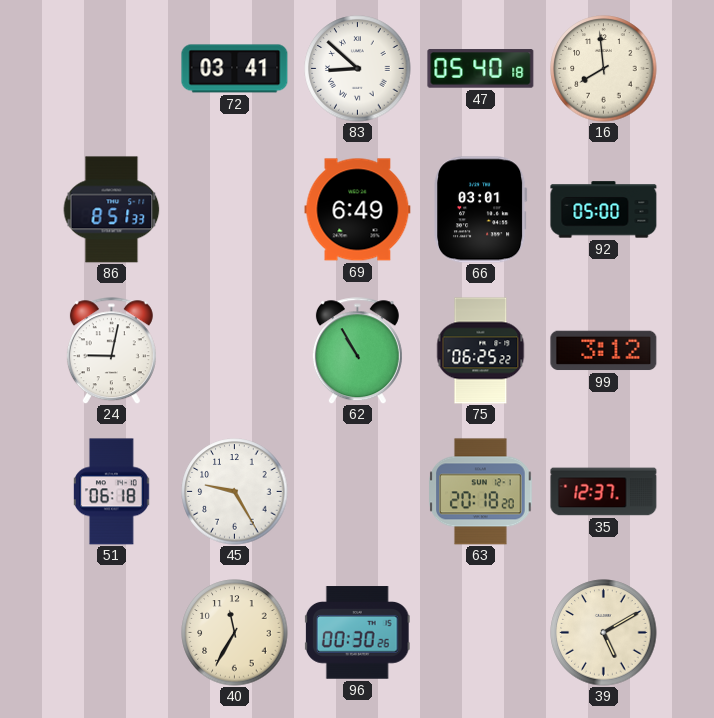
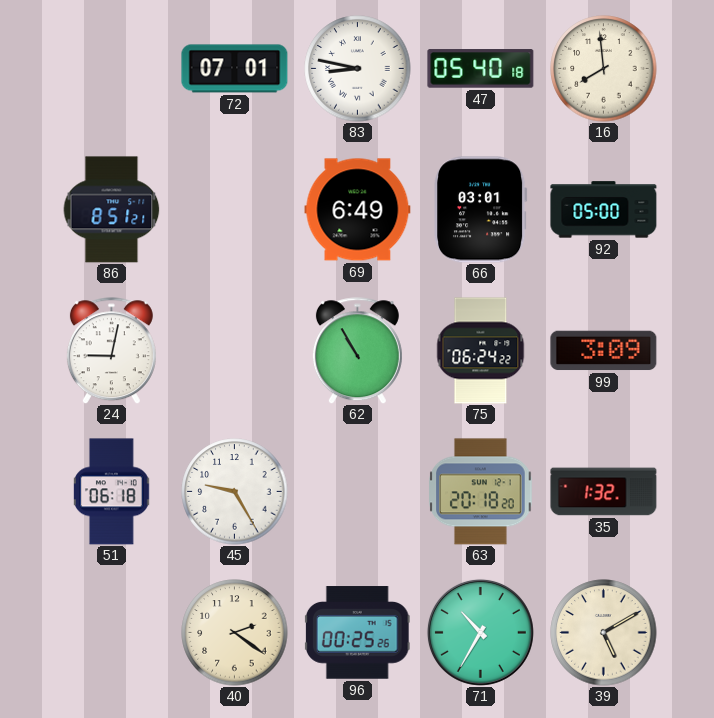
72: 03:41 -> 07:01
83: 8:52 -> 8:47
86: 8:51:33 -> 8:51:21
75: 06:25 -> 06:24
99: 3:12 -> 3:09
35: 12:37 -> 1:32
40: 11:35 -> 2:21
96: 00:30 -> 00:25
71: none -> 10:35
